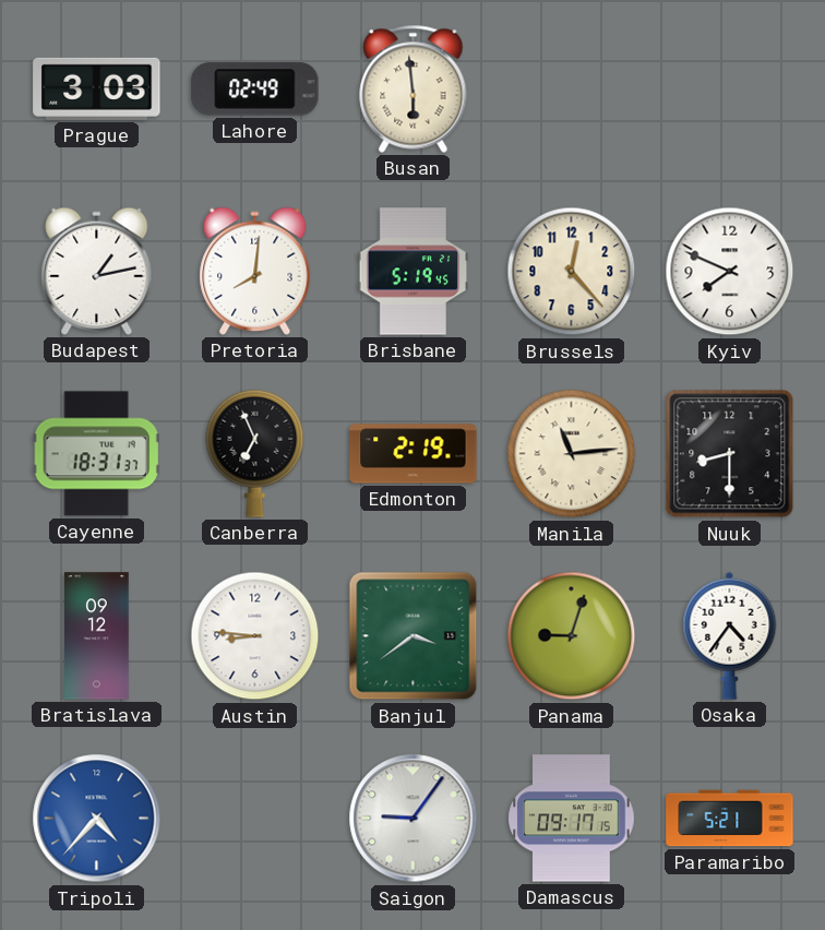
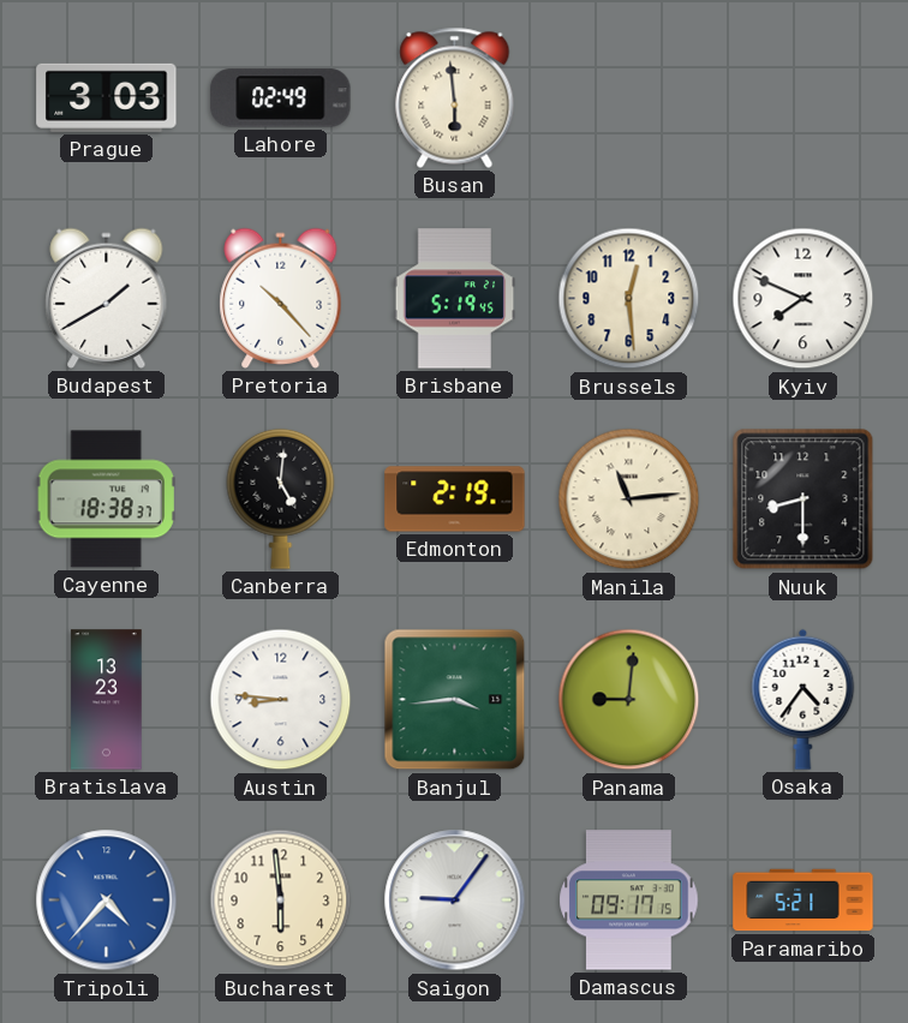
Budapest: 1:13 -> 1:40
Pretoria: 8:01 -> 10:23
Brussels: 12:23 -> 12:29
Cayenne: 18:31 -> 18:38
Canberra: 6:56 -> 5:01
Bratislava: 09:12 -> 13:23
Banjul: 3:39 -> 3:44
Panama: 9:03 -> 9:01
Bucharest: none -> 5:59
